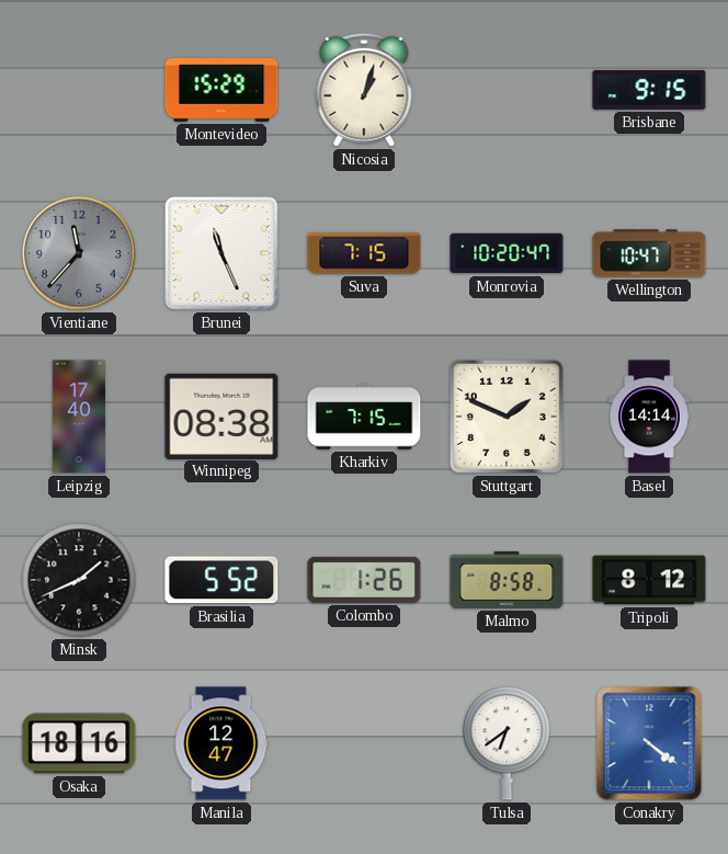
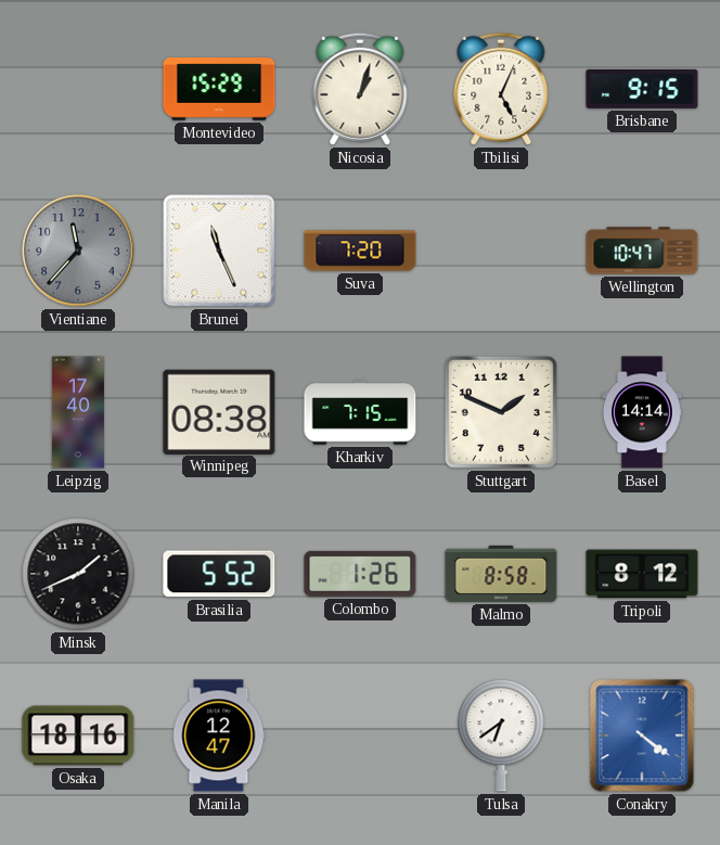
Tbilisi: none -> 5:04
Suva: 7:15 -> 7:20
Monrovia: 10:20 -> none
